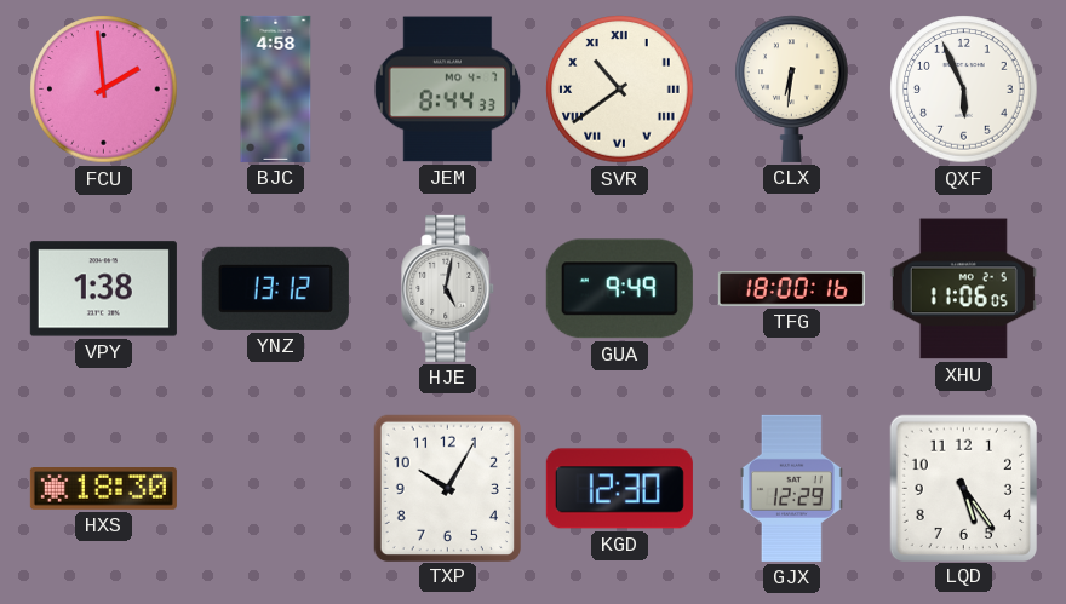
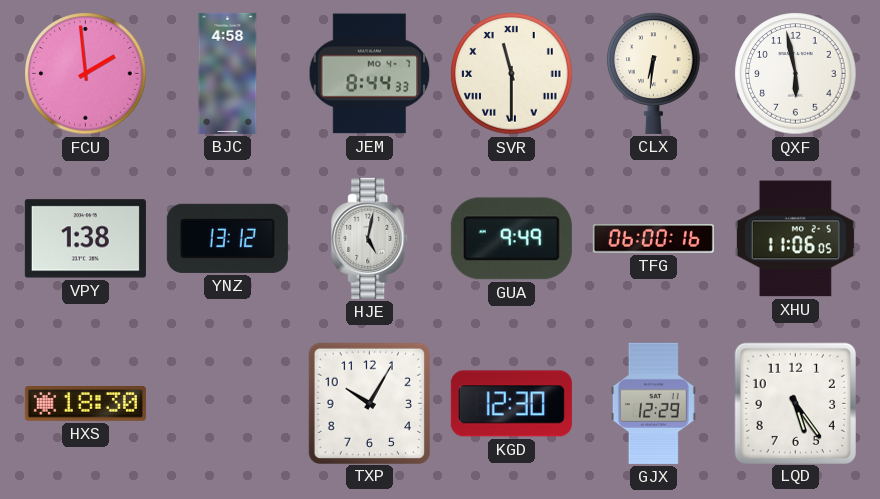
SVR: 10:39 -> 11:30
QXF: 5:56 -> 5:58
TFG: 18:00 -> 06:00
